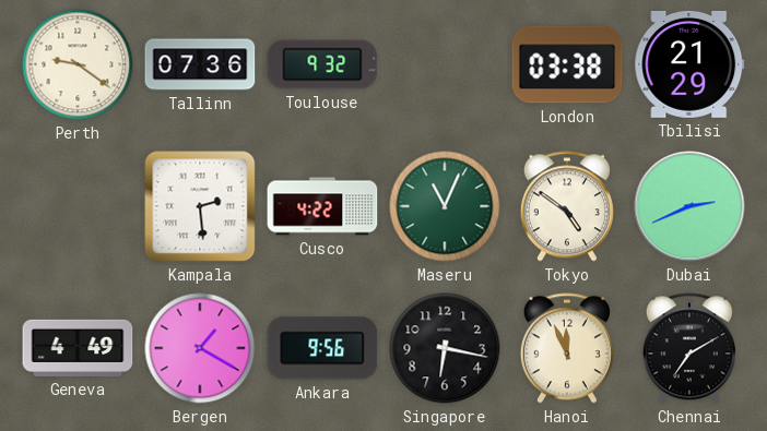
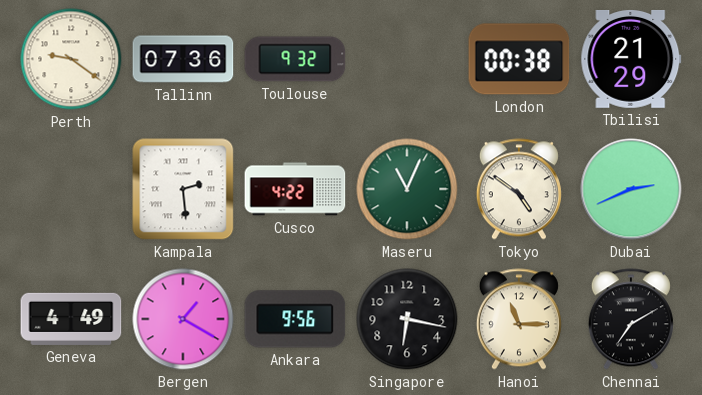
London: 03:38 -> 00:38
Hanoi: 11:56 -> 11:15
